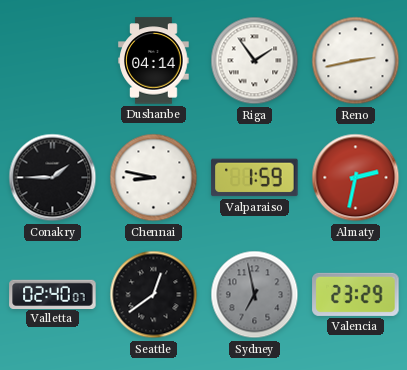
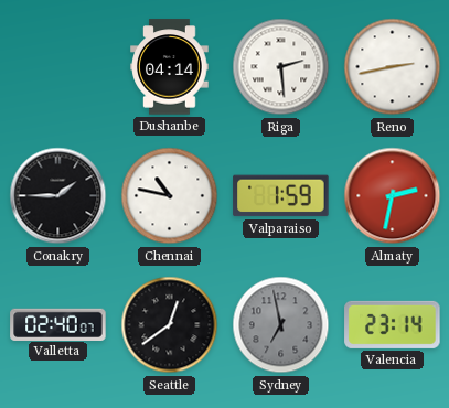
Riga: 1:54 -> 2:29
Chennai: 8:47 -> 10:47
Valencia: 23:29 -> 23:14
